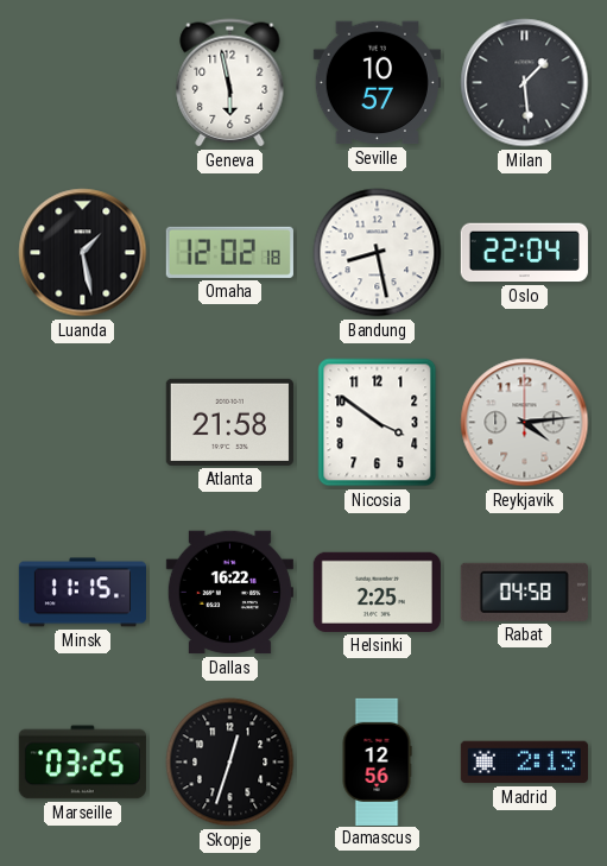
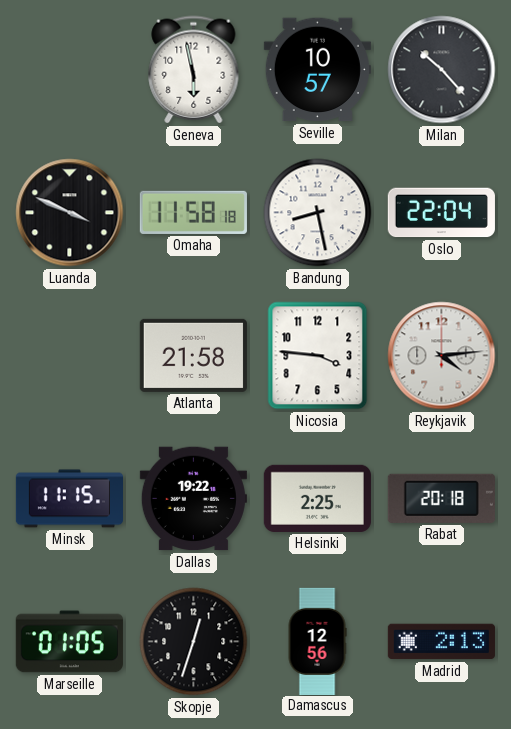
Milan: 1:29 -> 10:23
Luanda: 1:28 -> 3:49
Omaha: 12:02 -> 11:58
Nicosia: 3:51 -> 3:46
Dallas: 16:22 -> 19:22
Rabat: 04:58 -> 20:18
Marseille: 03:25 -> 01:05
